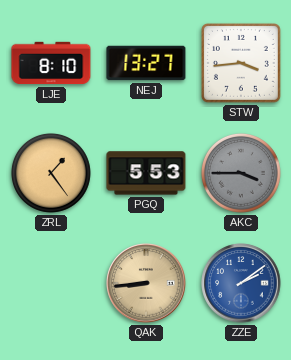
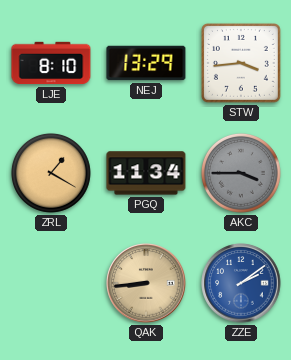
NEJ: 13:27 -> 13:29
ZRL: 1:24 -> 1:20
PGQ: 5:53 -> 11:34
